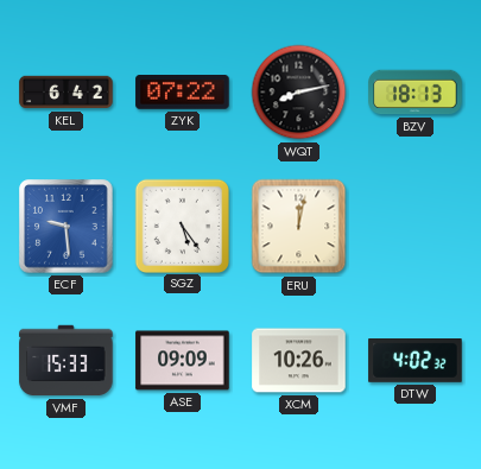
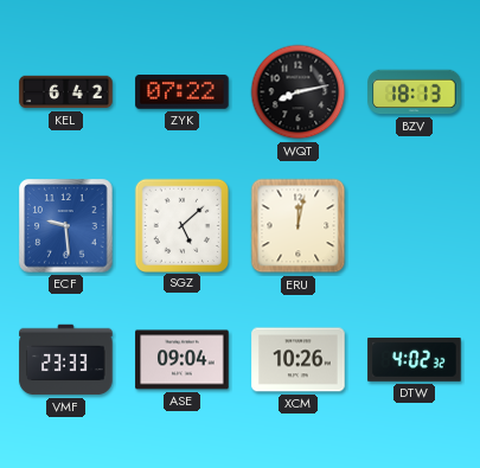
SGZ: 5:24 -> 5:08
VMF: 15:33 -> 23:33
ASE: 09:09 -> 09:04
